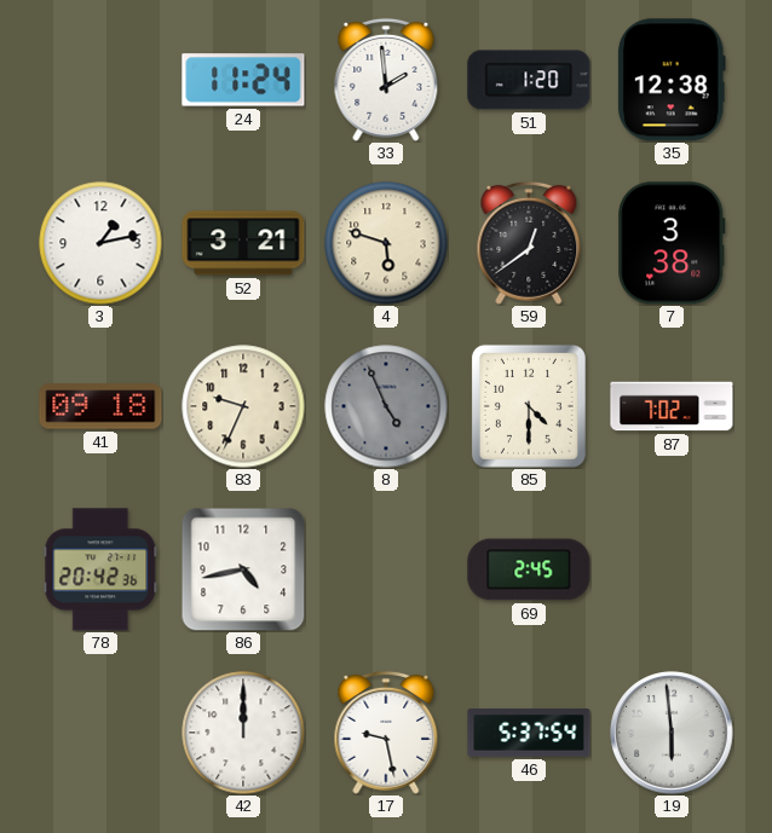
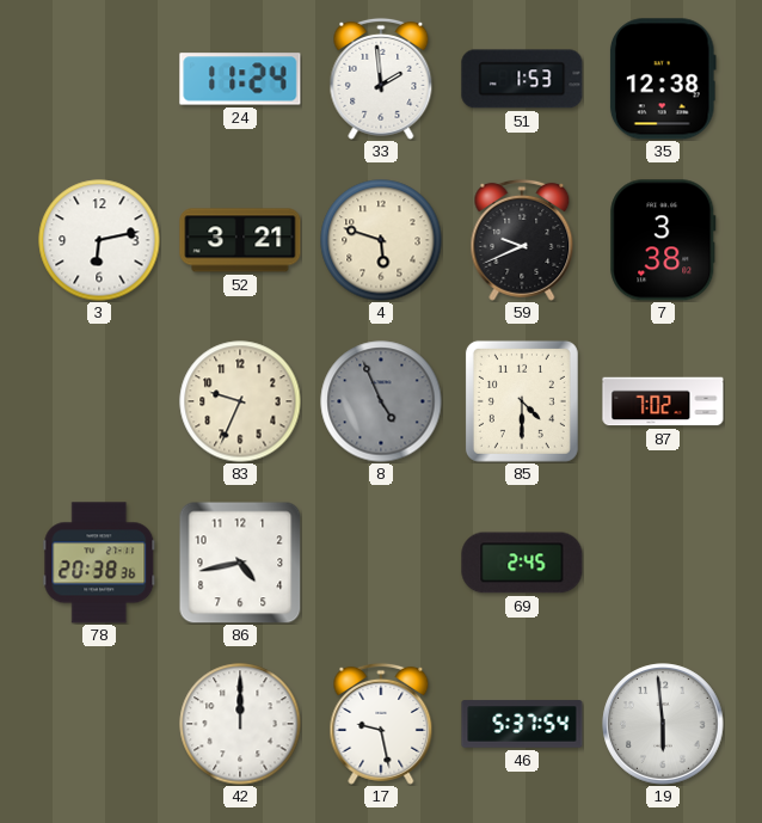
51: 1:20 -> 1:53
3: 1:13 -> 6:13
59: 12:39 -> 9:41
41: 09:18 -> none
78: 20:42 -> 20:38
